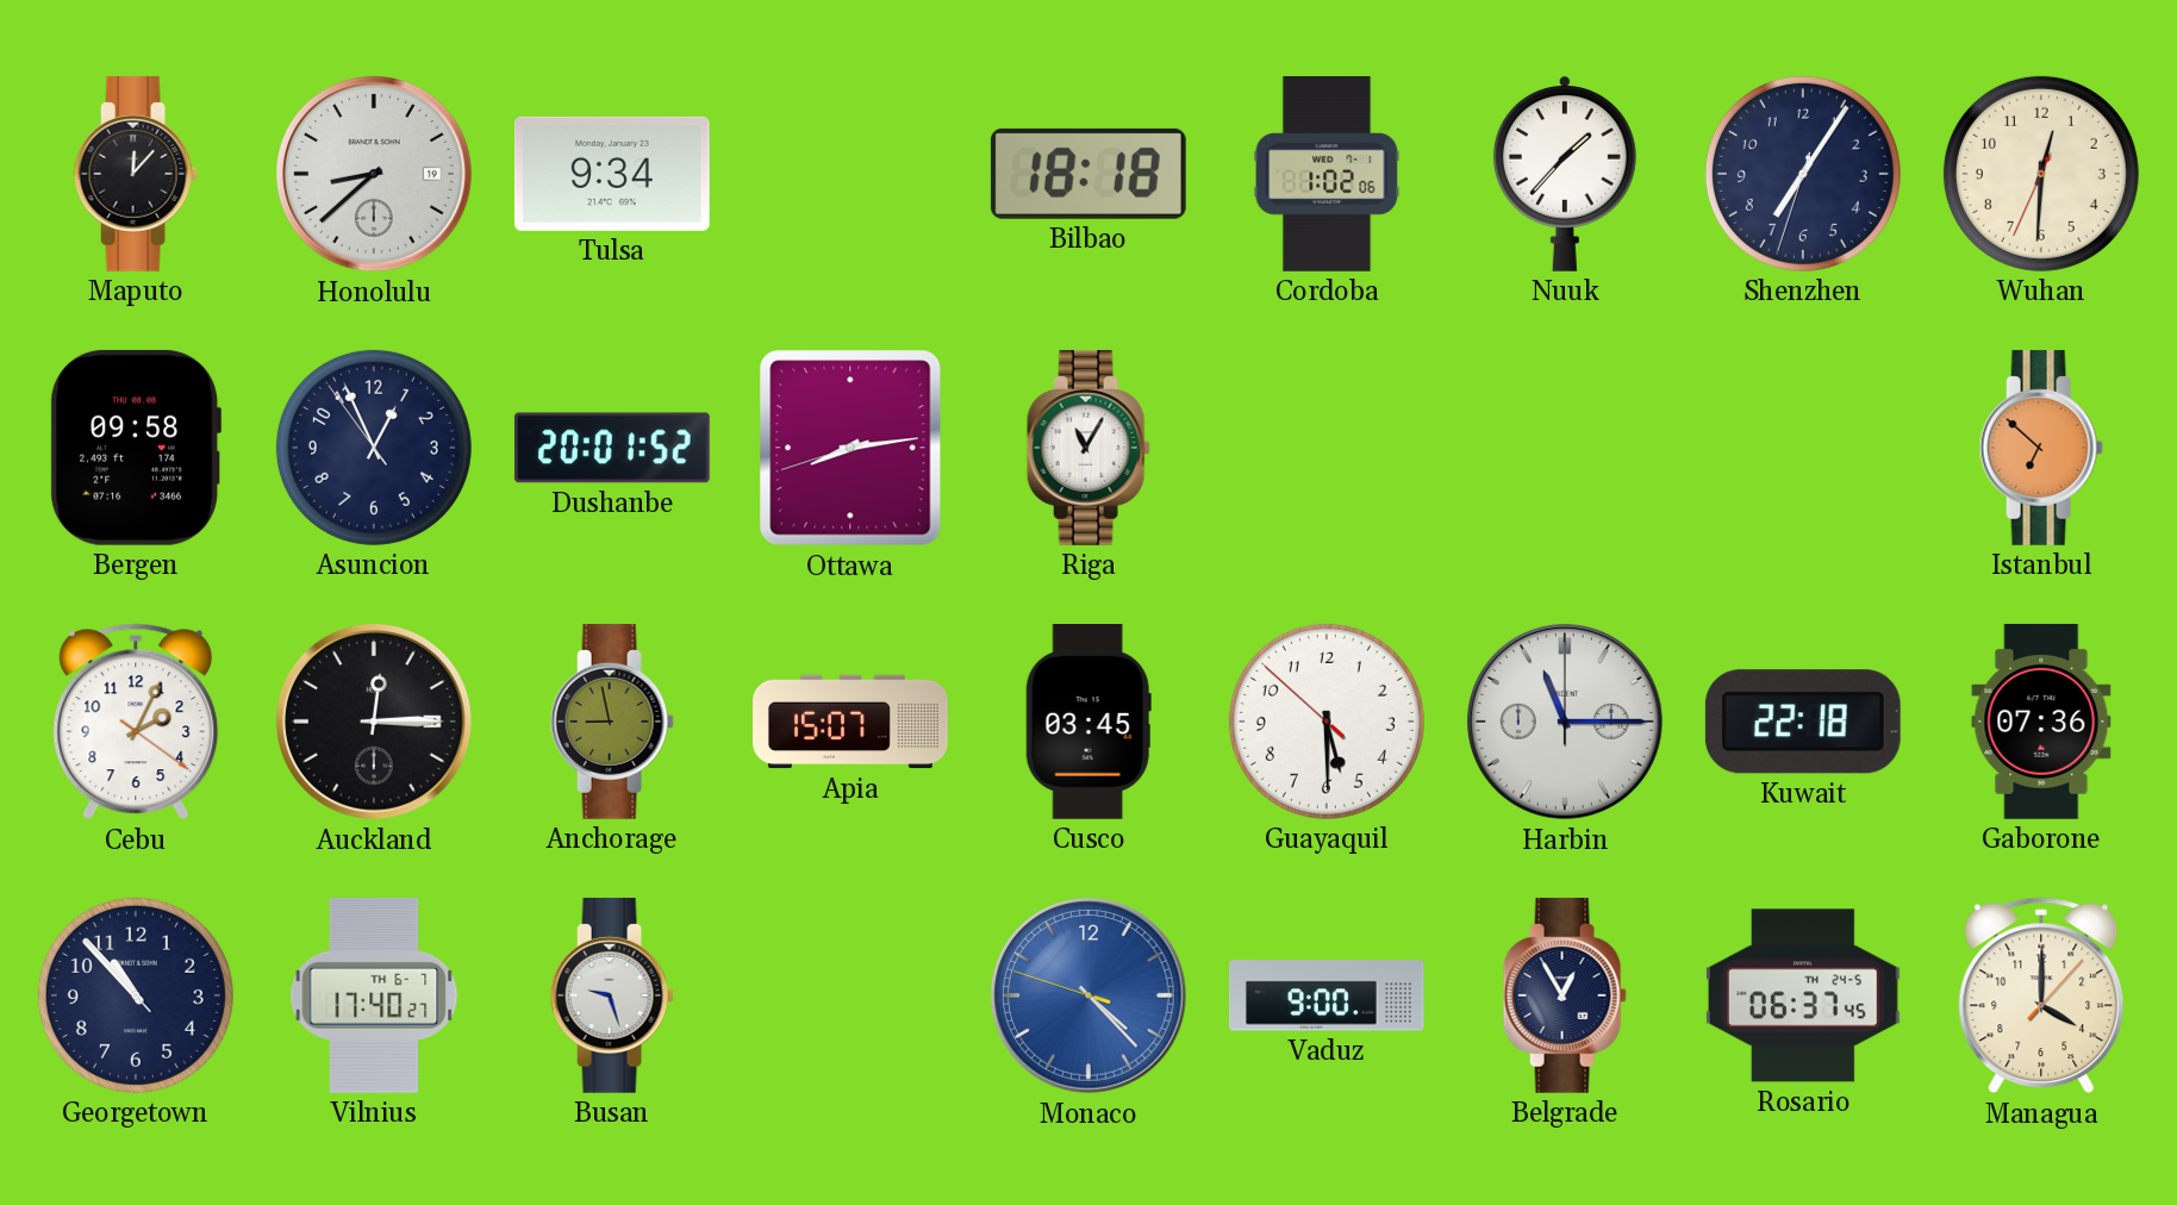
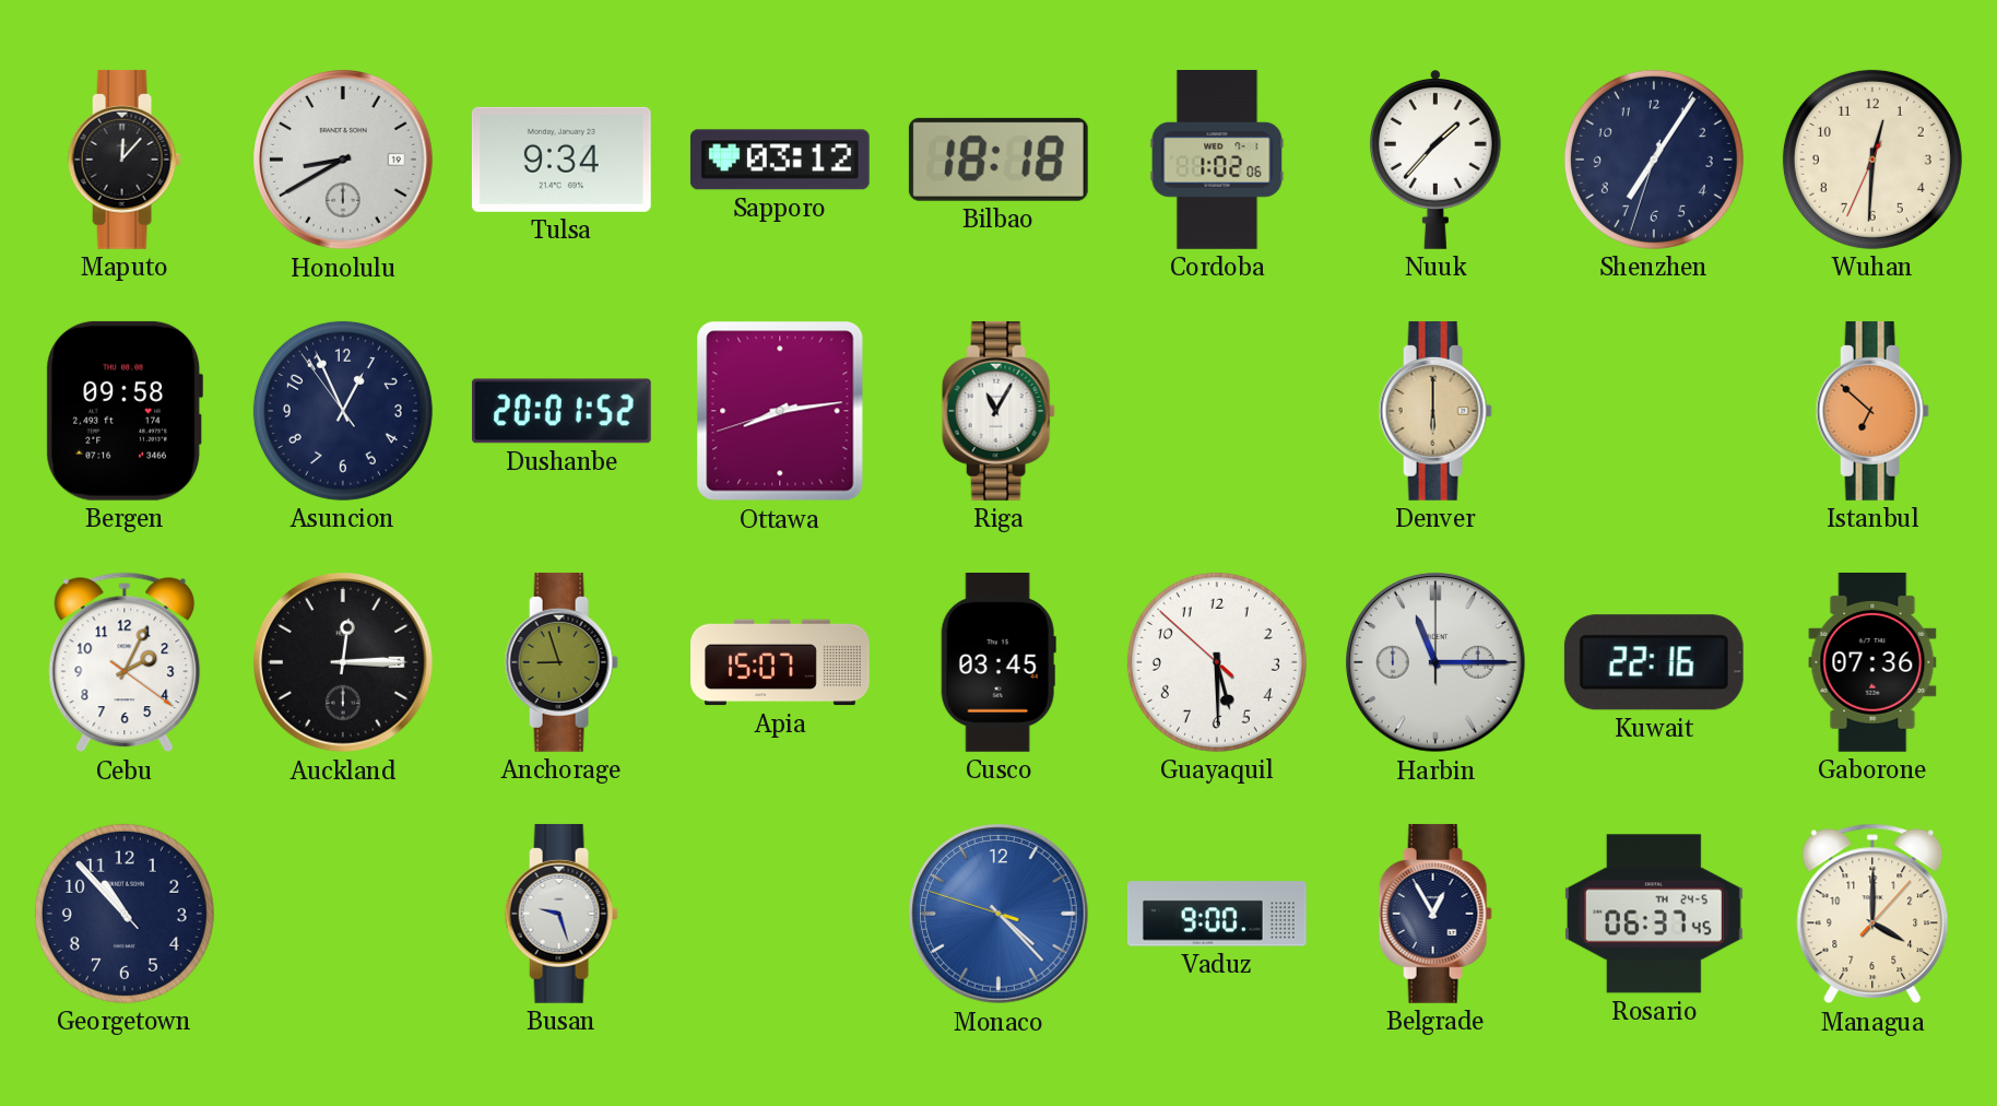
Honolulu: 8:38 -> 8:40
Sapporo: none -> 03:12
Denver: none -> 6:00
Anchorage: 8:58 -> 8:57
Kuwait: 22:18 -> 22:16
Vilnius: 17:40 -> none
